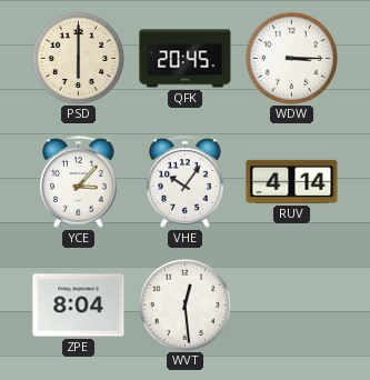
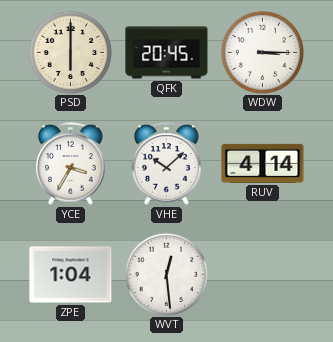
YCE: 3:07 -> 3:35
VHE: 10:06 -> 10:08
ZPE: 8:04 -> 1:04
